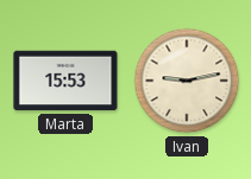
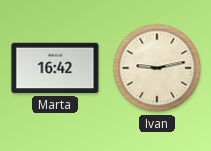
Marta: 15:53 -> 16:42
